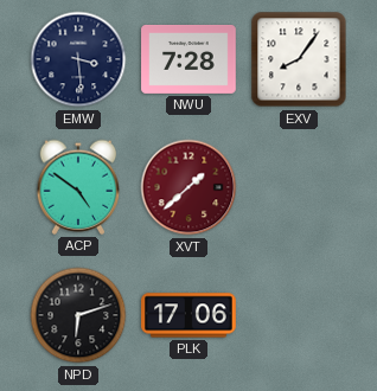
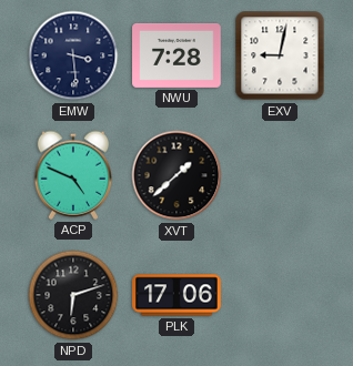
EXV: 8:06 -> 9:02
ACP: 4:51 -> 4:49
XVT dial: burgundy -> black
